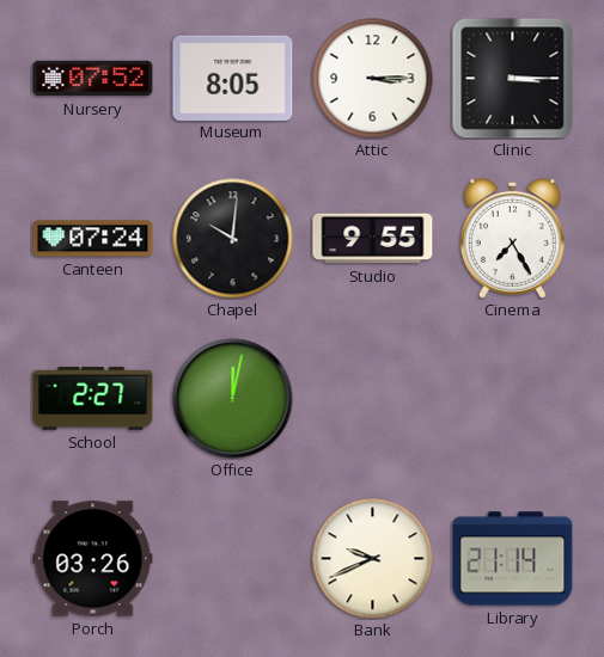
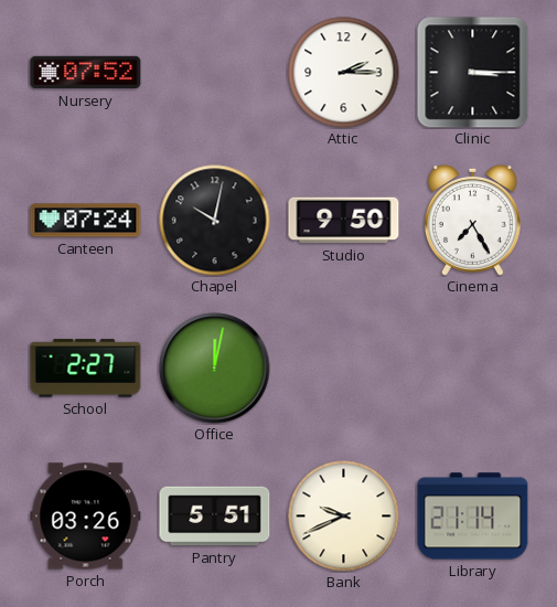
Museum: 8:05 -> none
Attic: 3:15 -> 2:15
Chapel: 10:01 -> 10:02
Studio: 9:55 -> 9:50
Pantry: none -> 5:51
